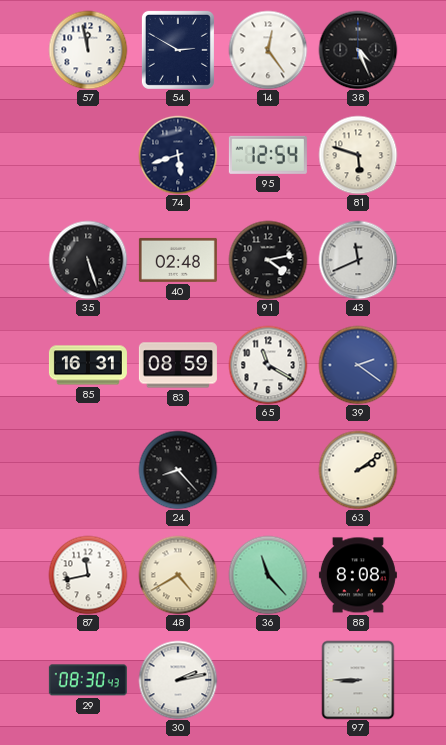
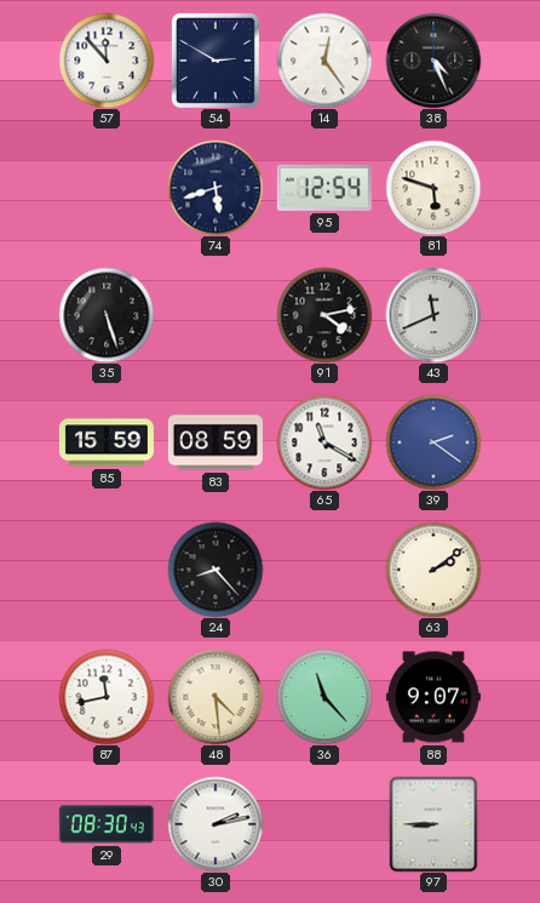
57: 11:58 -> 11:53
40: 02:48 -> none
85: 16:31 -> 15:59
48: 4:40 -> 4:29
88: 8:08 -> 9:07
